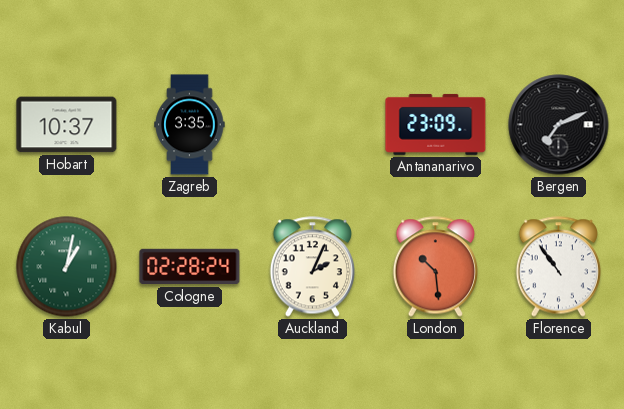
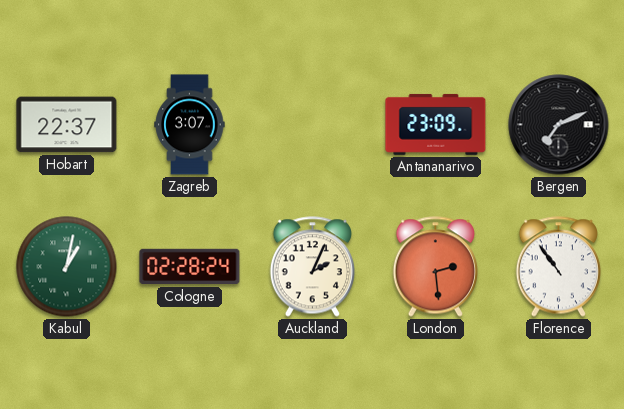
Hobart: 10:37 -> 22:37
Zagreb: 3:35 -> 3:07
London: 10:29 -> 2:29
